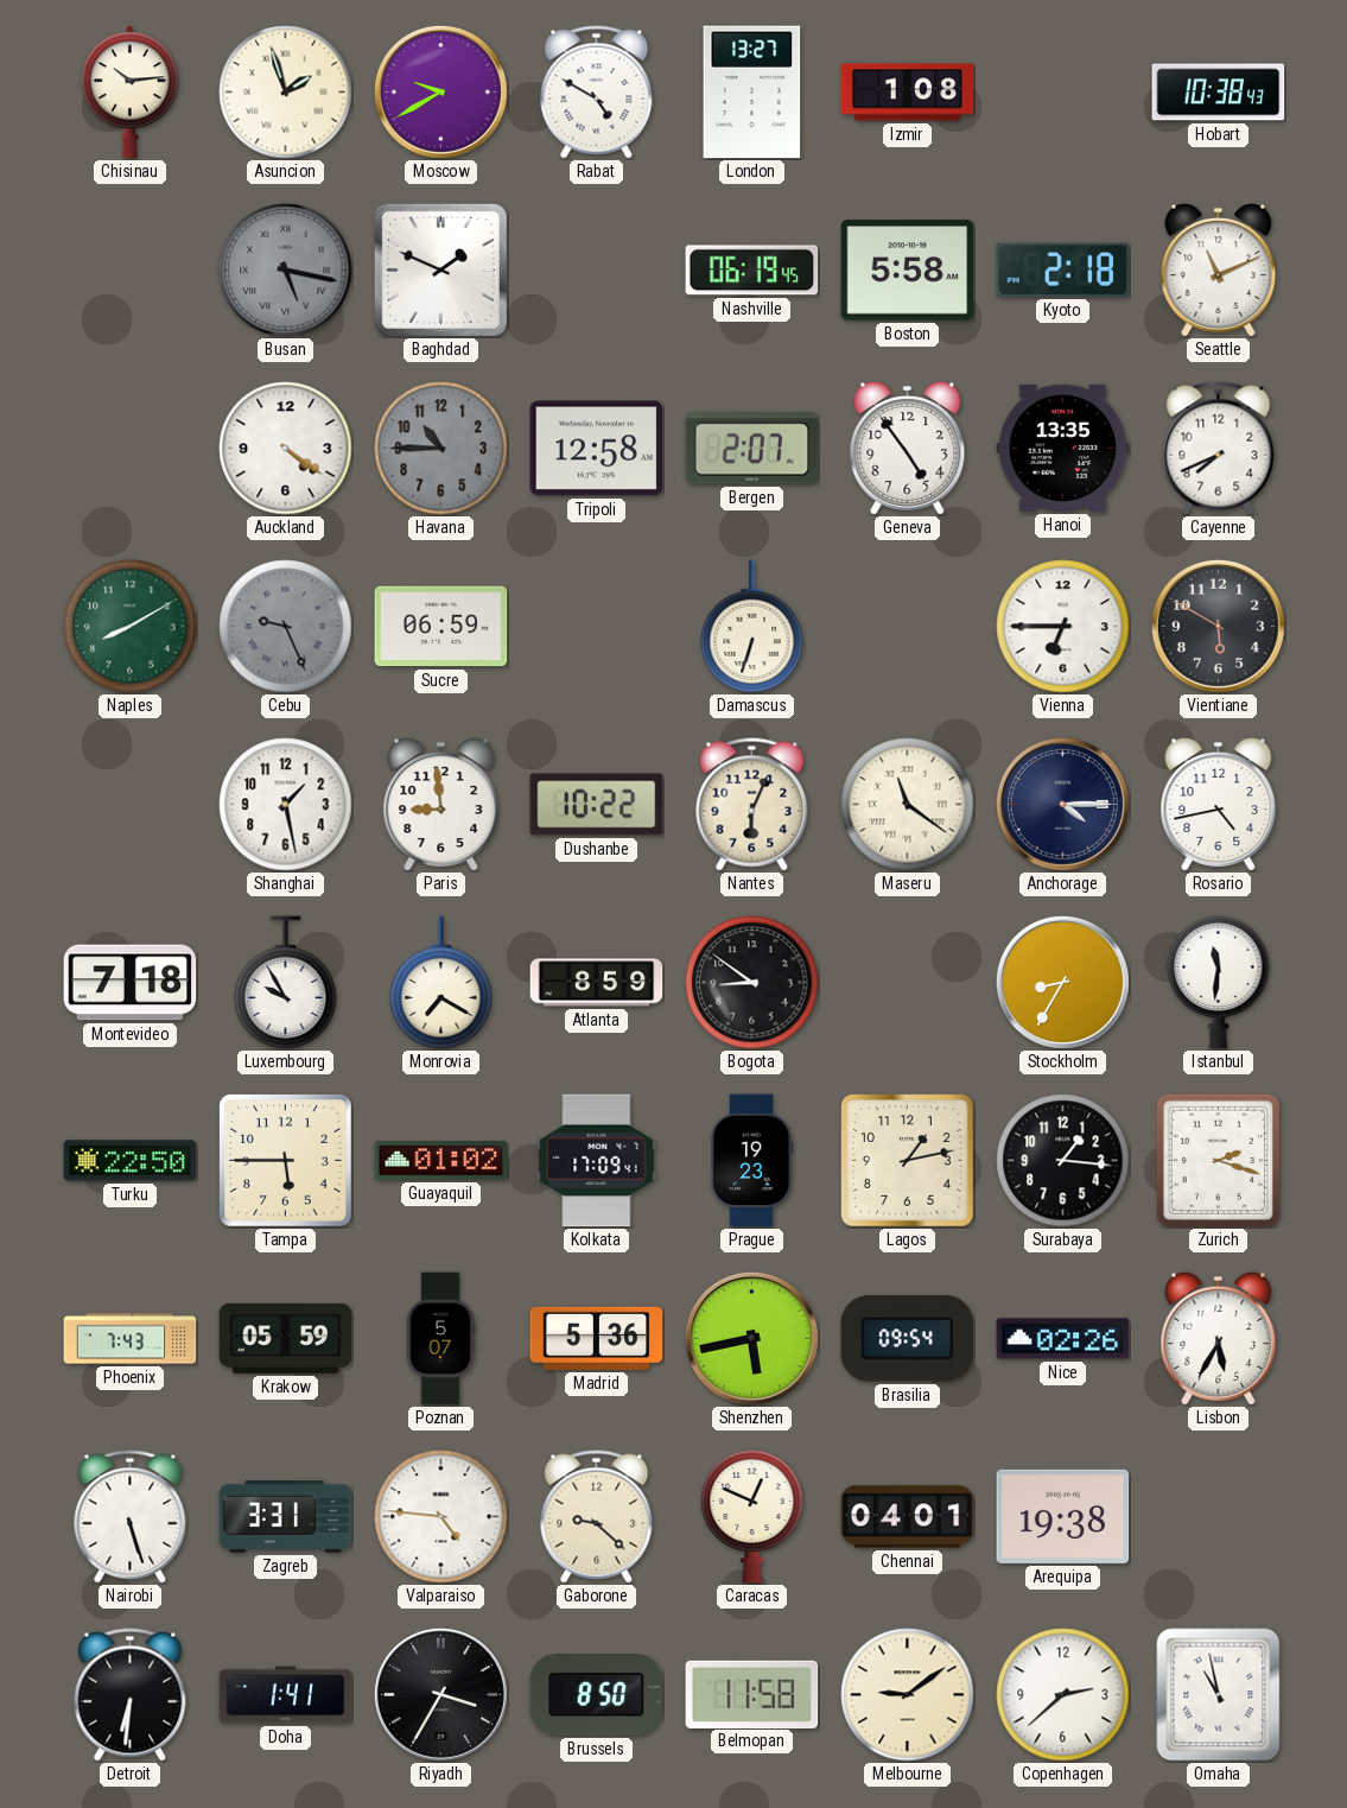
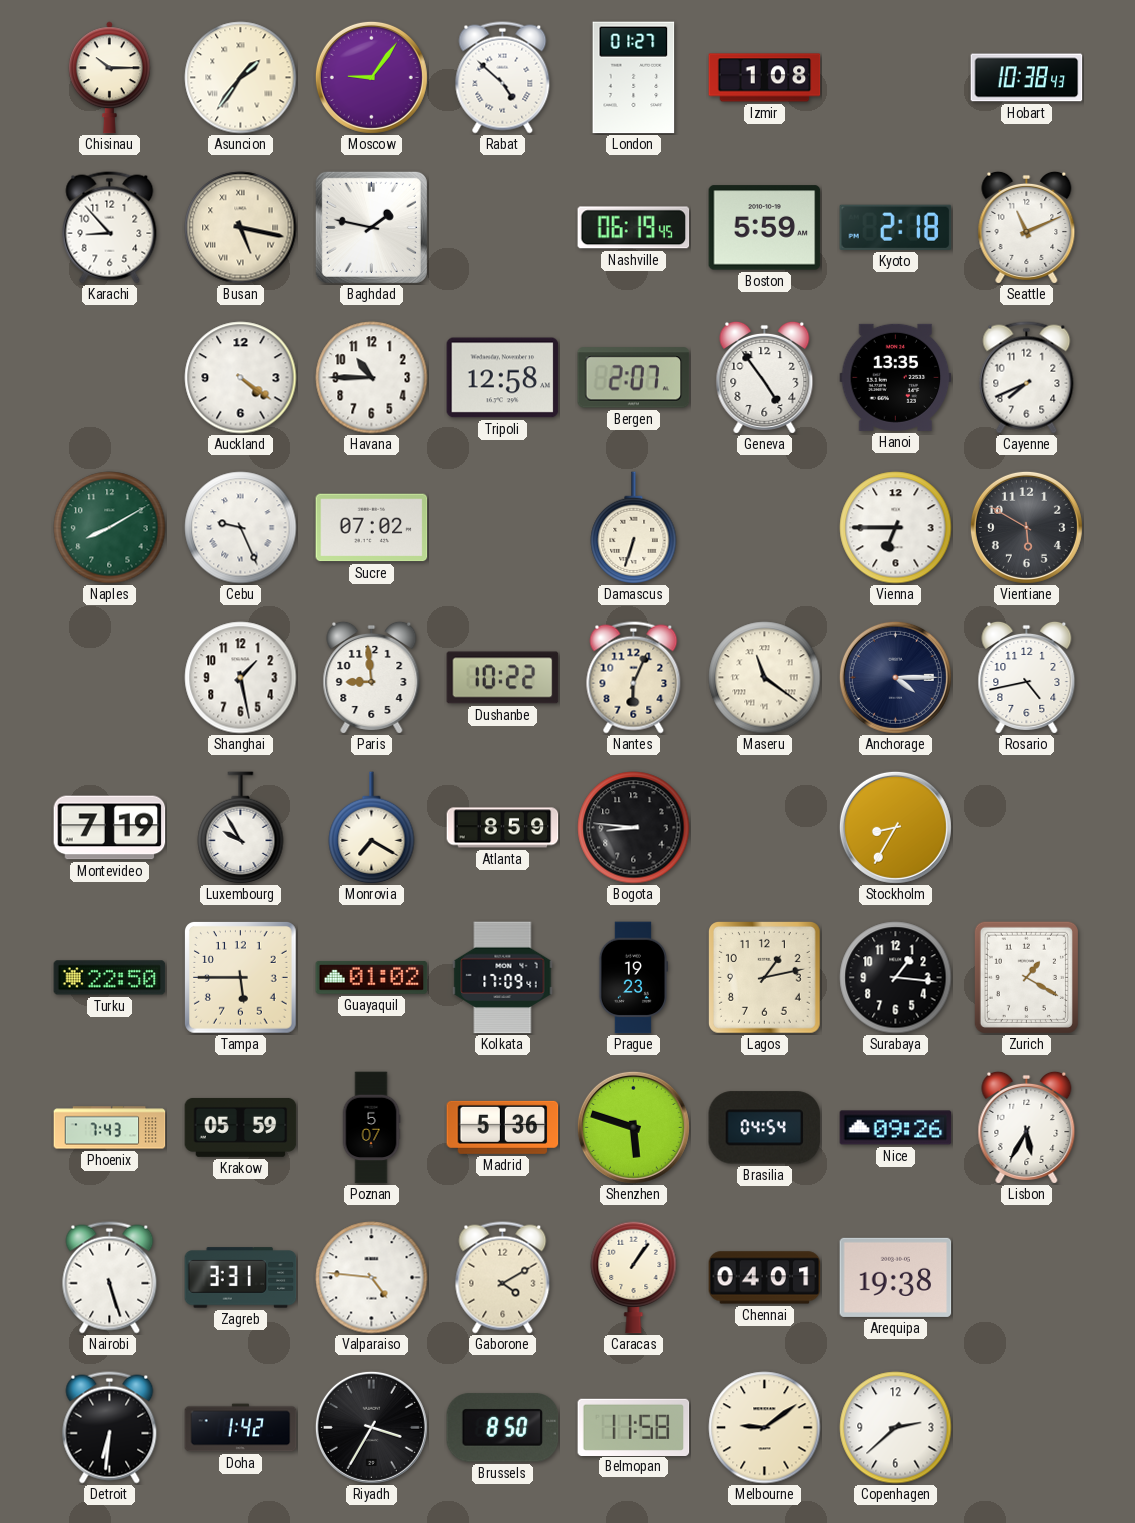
Chisinau: 10:14 -> 10:15
Asuncion: 1:57 -> 1:36
Moscow: 9:40 -> 9:06
Rabat: 4:50 -> 4:52
London: 13:27 -> 01:27
Karachi: none -> 8:53
Busan dial: grey -> cream
Baghdad: 1:49 -> 1:47
Boston: 5:58 -> 5:59
Havana dial: grey -> white
Cebu dial: grey -> white
Sucre: 06:59 -> 07:02
Montevideo: 7:18 -> 7:19
Bogota: 8:51 -> 8:46
Istanbul: 11:31 -> none
Zurich: 2:18 -> 1:20
Shenzhen: 5:43 -> 5:48
Brasilia: 09:54 -> 04:54
Nice: 02:26 -> 09:26
Gaborone: 9:22 -> 4:10
Caracas: 12:49 -> 1:06
Doha: 1:41 -> 1:42
Omaha: 10:58 -> none
